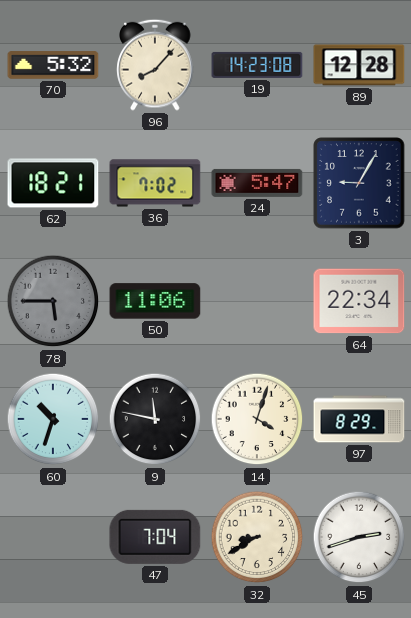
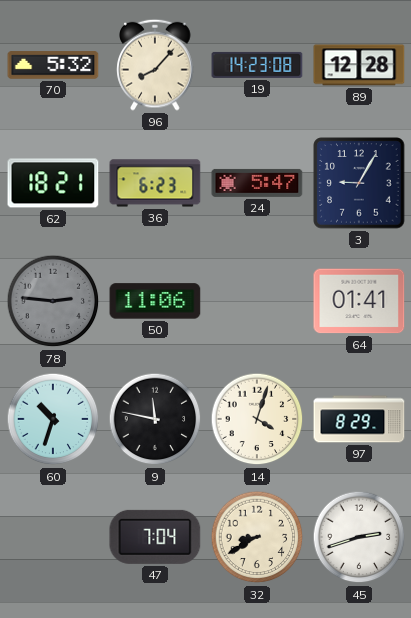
36: 7:02 -> 6:23
78: 5:45 -> 2:46
64: 22:34 -> 01:41
